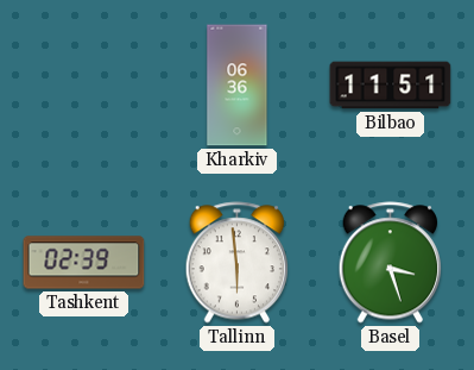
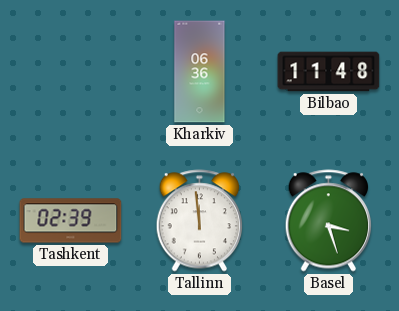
Bilbao: 11:51 -> 11:48
Tallinn: 5:59 -> 11:59
